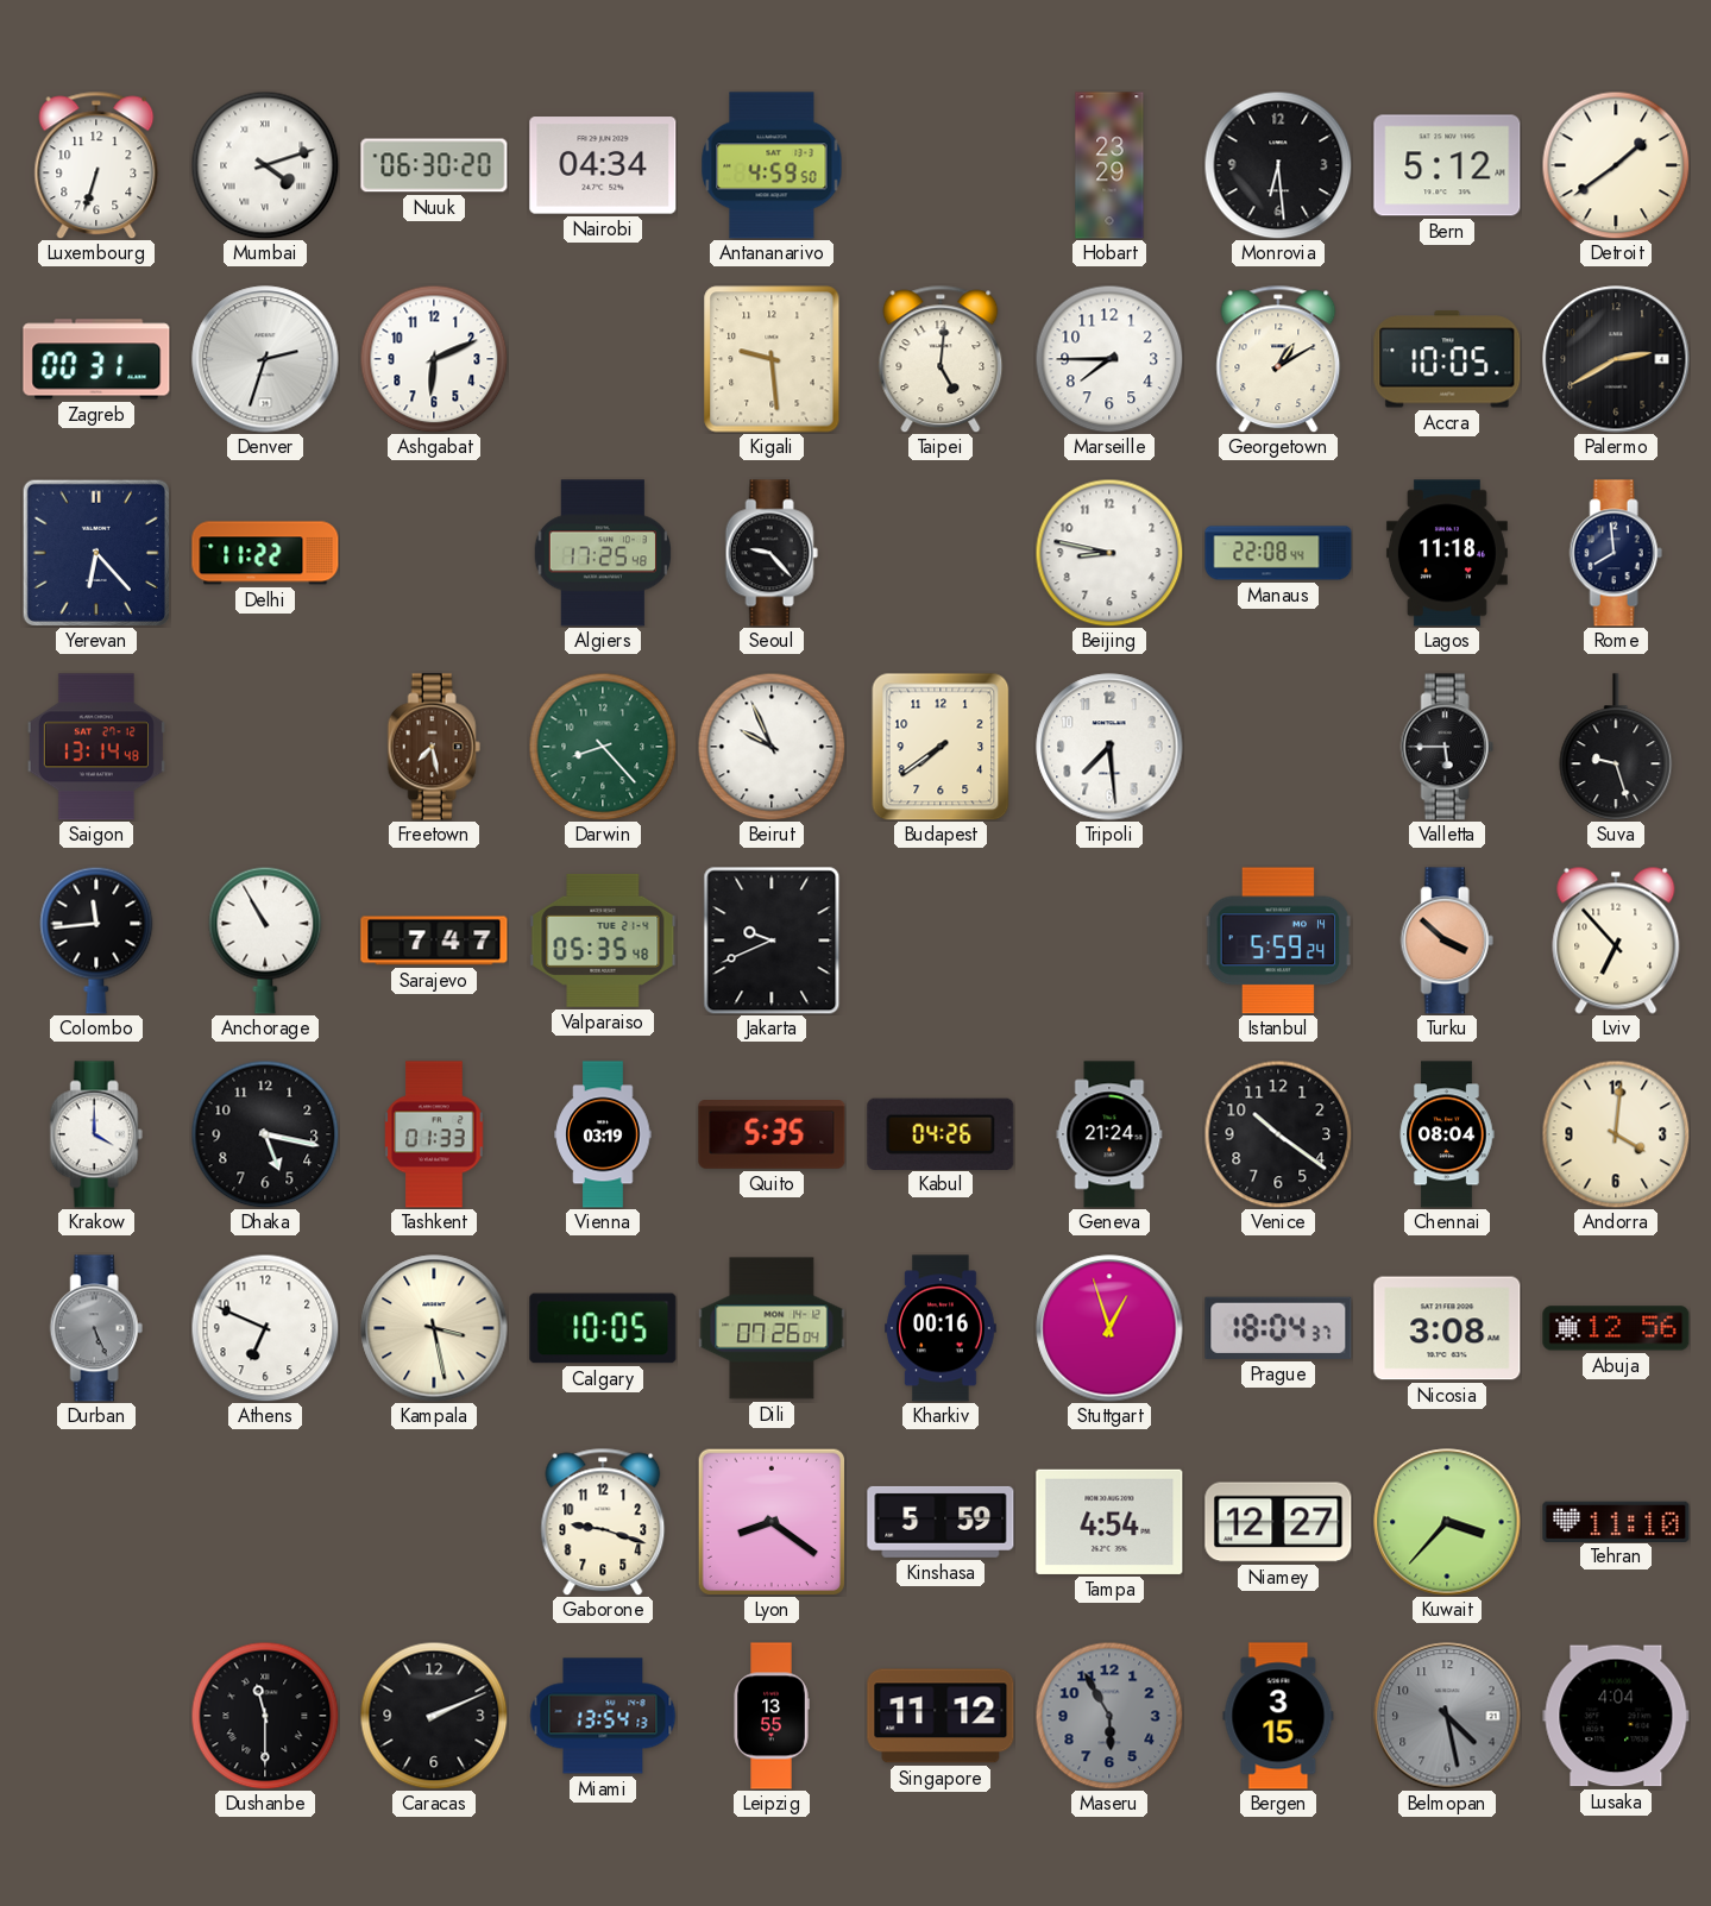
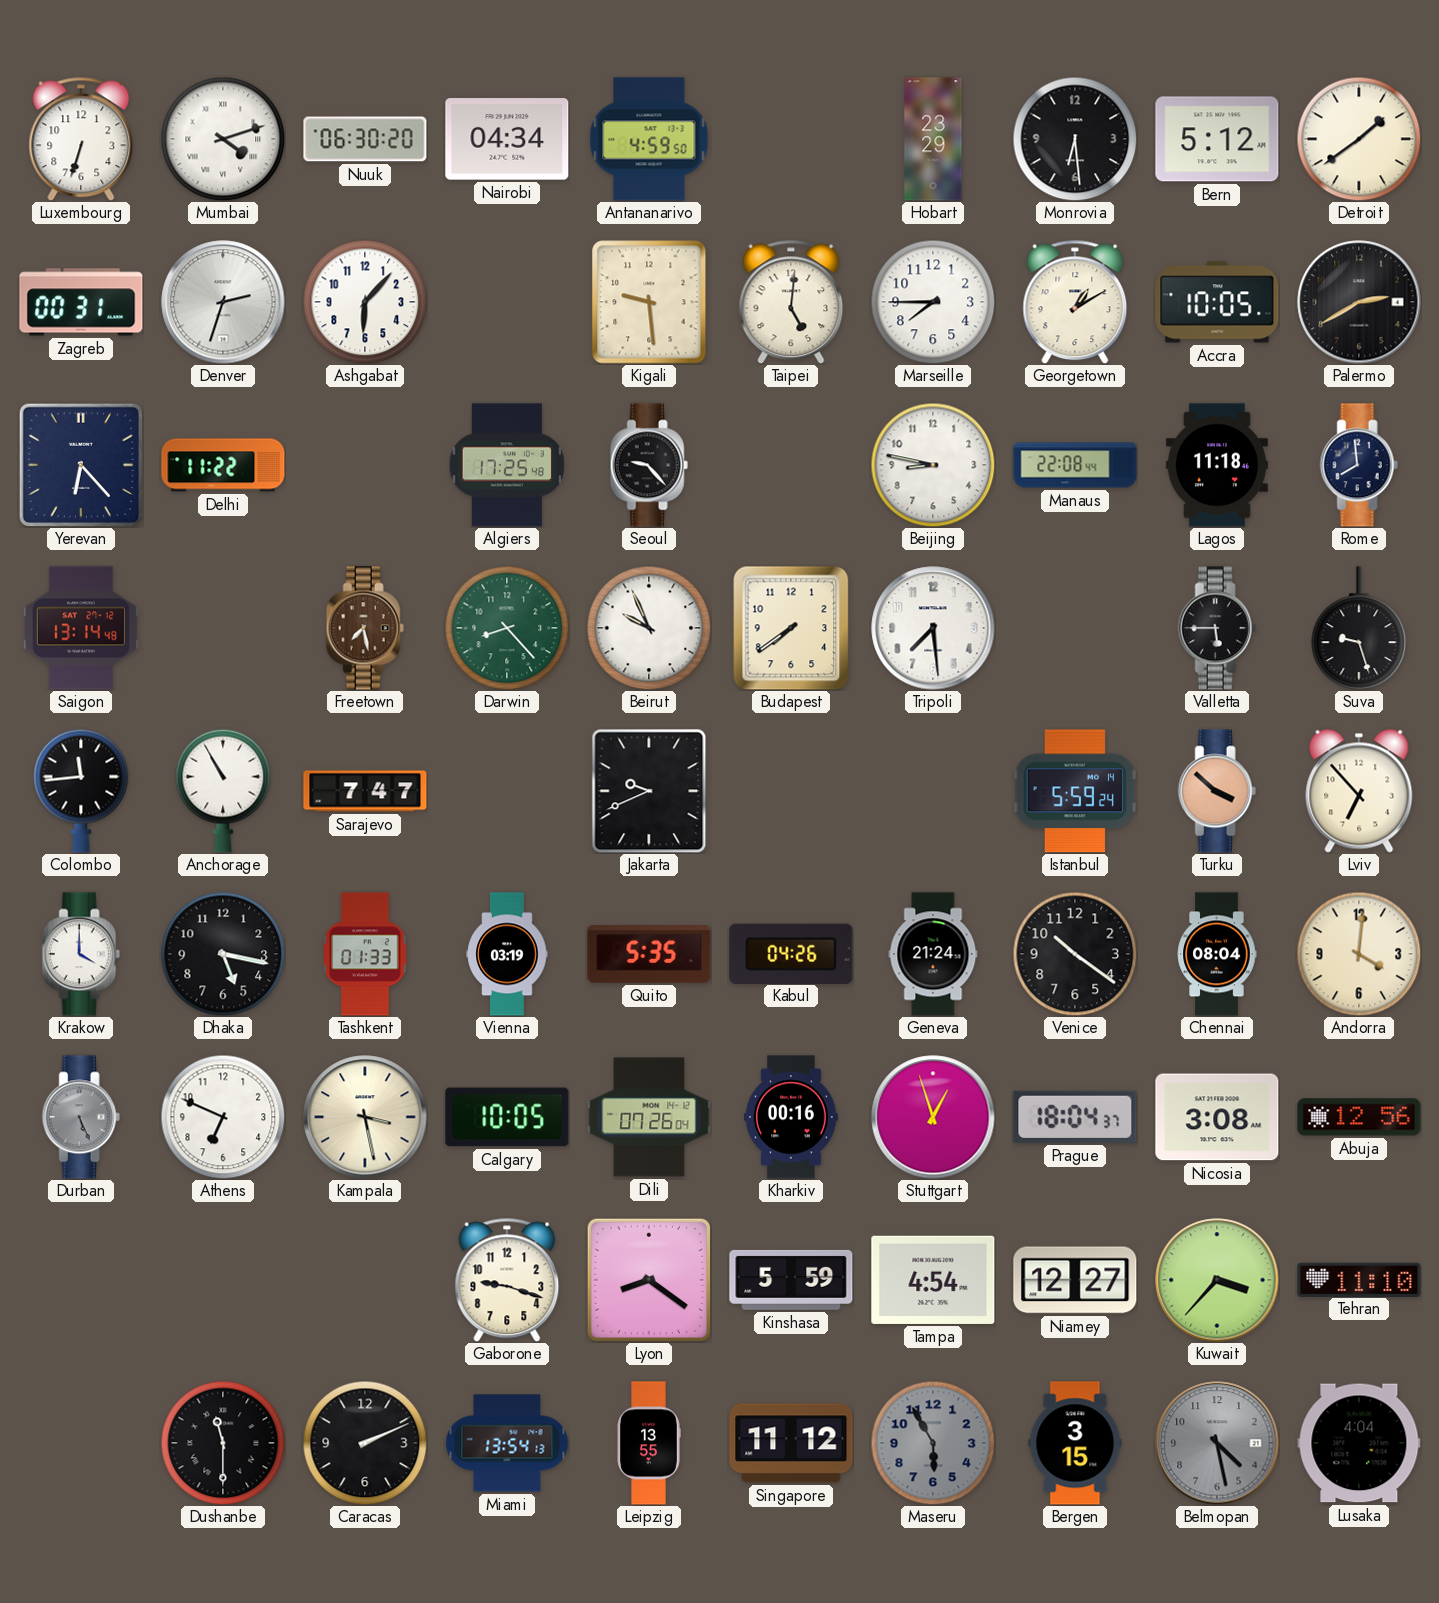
Ashgabat: 6:11 -> 6:07
Valparaiso: 05:35 -> none
